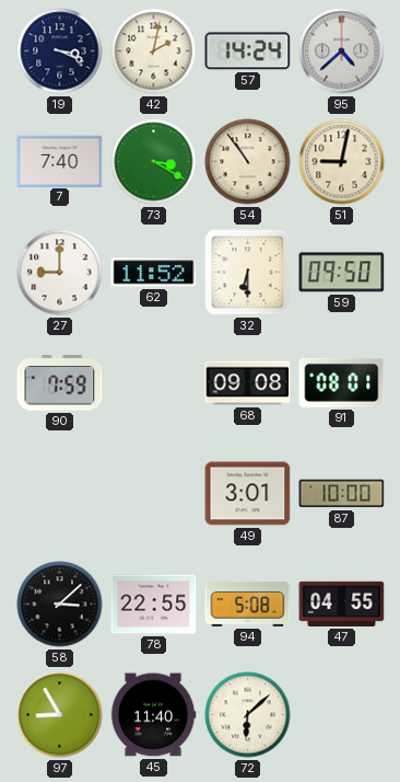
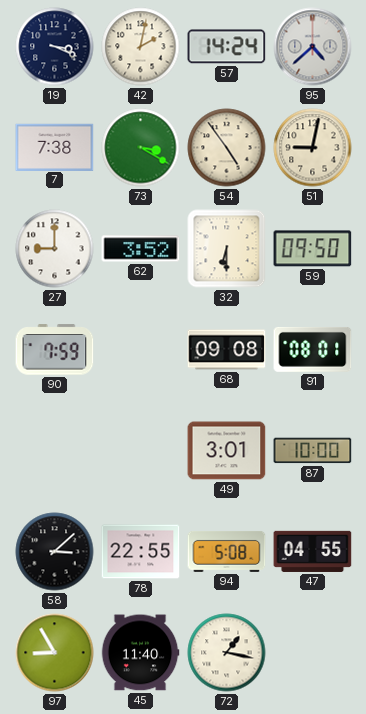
7: 7:40 -> 7:38
54: 10:54 -> 4:54
62: 11:52 -> 3:52
72: 6:08 -> 1:17
